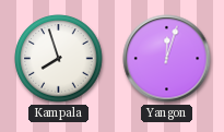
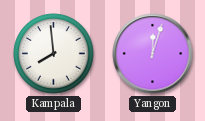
Kampala: 7:57 -> 7:59
